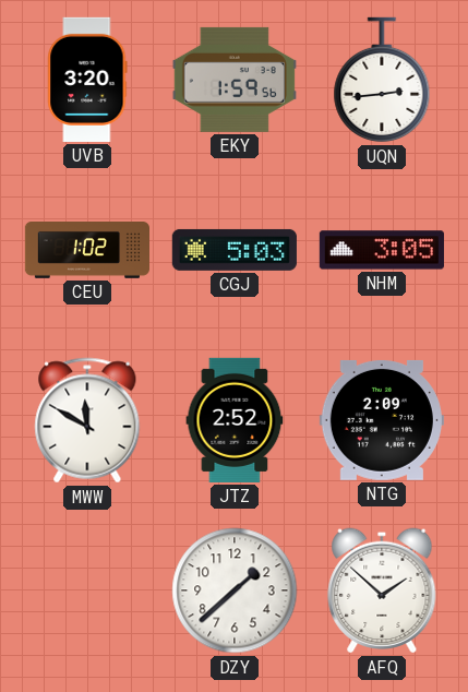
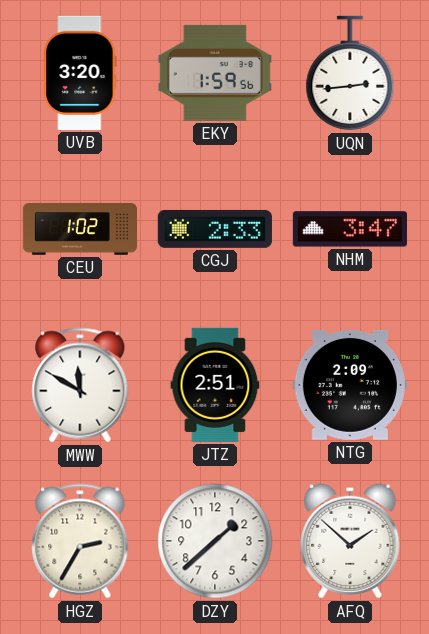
CGJ: 5:03 -> 2:33
NHM: 3:05 -> 3:47
JTZ: 2:52 -> 2:51
HGZ: none -> 2:35
